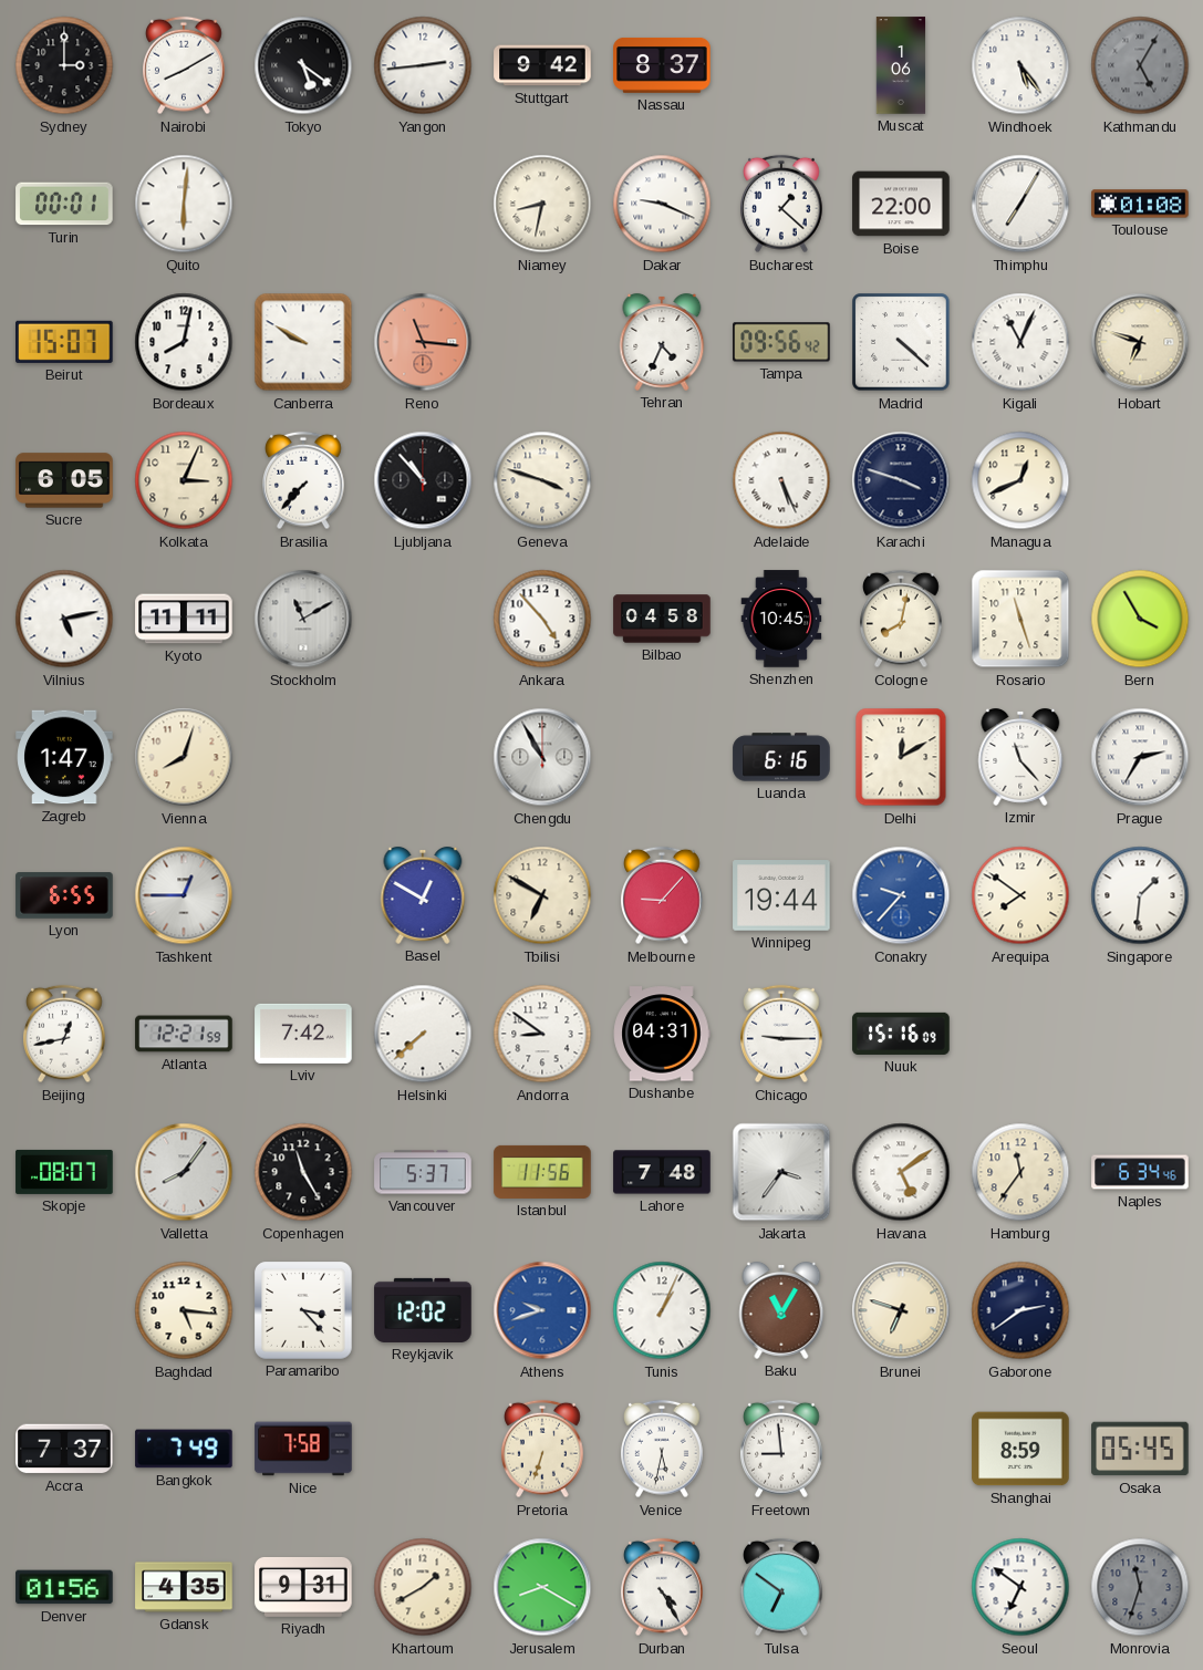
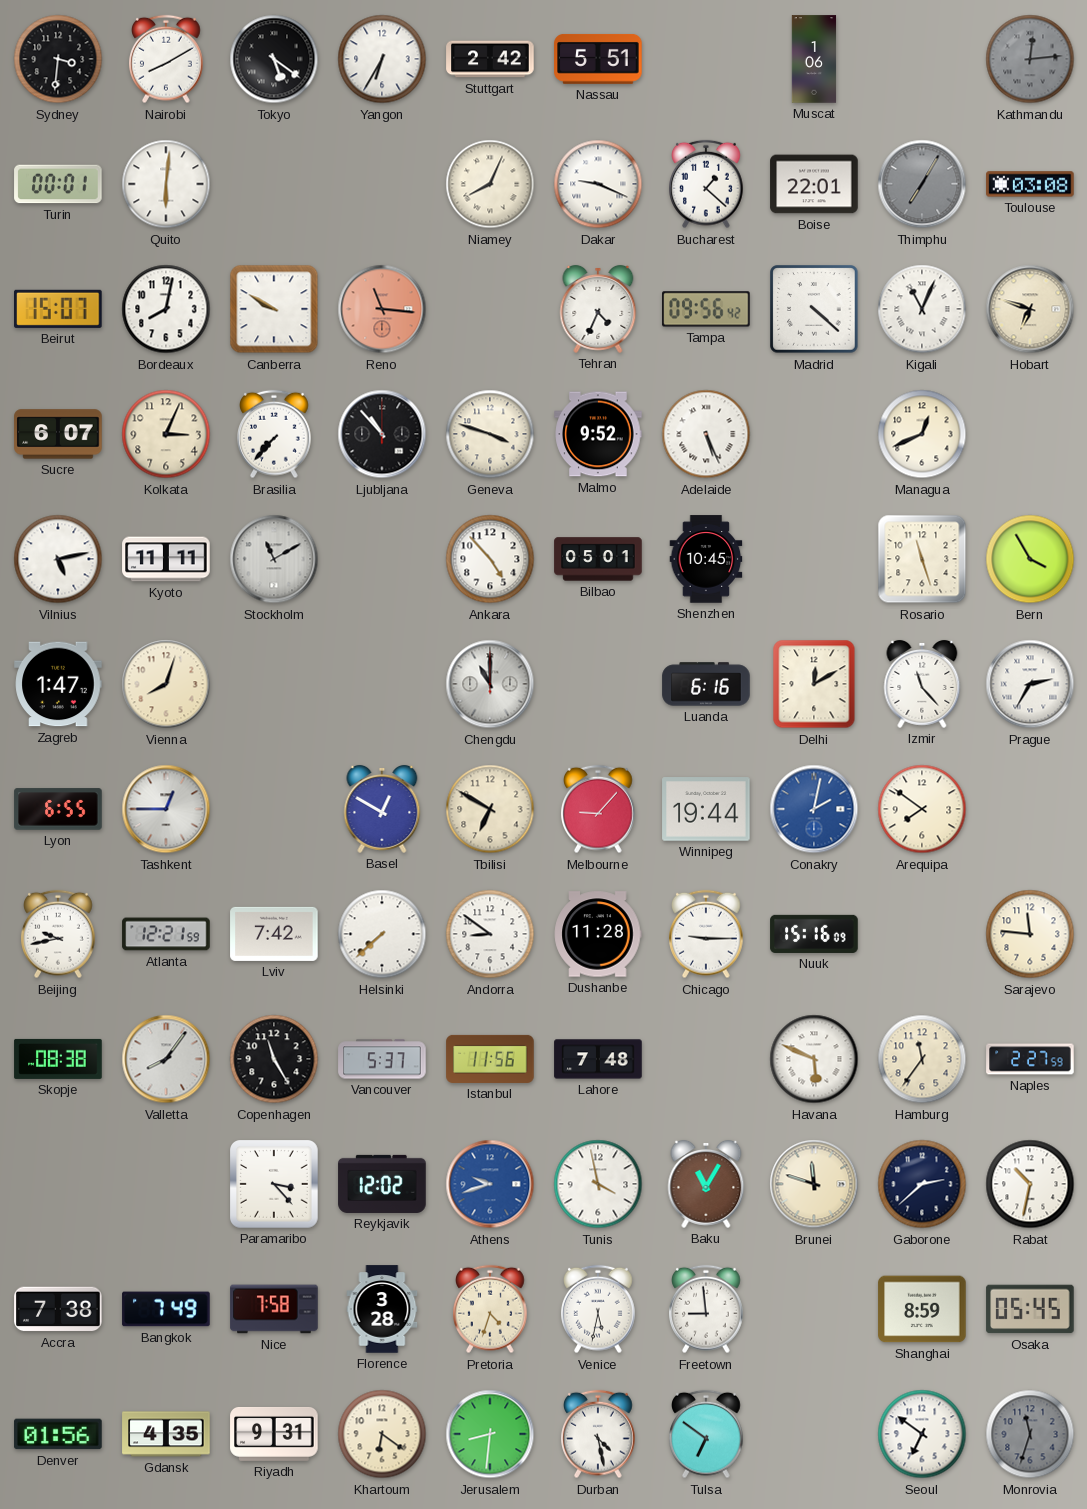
Sydney: 3:00 -> 3:31
Yangon: 2:44 -> 6:35
Stuttgart: 9:42 -> 2:42
Nassau: 8:37 -> 5:51
Windhoek: 5:24 -> none
Kathmandu: 5:05 -> 12:14
Niamey: 8:32 -> 8:04
Boise: 22:00 -> 22:01
Thimphu dial: white -> grey
Toulouse: 01:08 -> 03:08
Sucre: 6:05 -> 6:07
Malmo: none -> 9:52
Karachi: 3:48 -> none
Bilbao: 04:58 -> 05:01
Cologne: 8:02 -> none
Chengdu: 10:55 -> 11:00
Conakry: 9:37 -> 2:02
Singapore: 1:31 -> none
Beijing: 12:43 -> 9:43
Dushanbe: 04:31 -> 11:28
Sarajevo: none -> 11:46
Skopje: 08:07 -> 08:38
Jakarta: 3:36 -> none
Havana: 5:09 -> 5:49
Naples: 6:34 -> 2:27
Baghdad: 5:16 -> none
Tunis: 1:04 -> 3:58
Brunei: 6:48 -> 11:48
Gaborone: 2:39 -> 2:38
Rabat: none -> 10:32
Accra: 7:37 -> 7:38
Florence: none -> 3:28
Pretoria: 6:33 -> 4:33
Khartoum: 1:40 -> 6:21
Jerusalem: 8:20 -> 8:31
Durban: 4:25 -> 4:28
